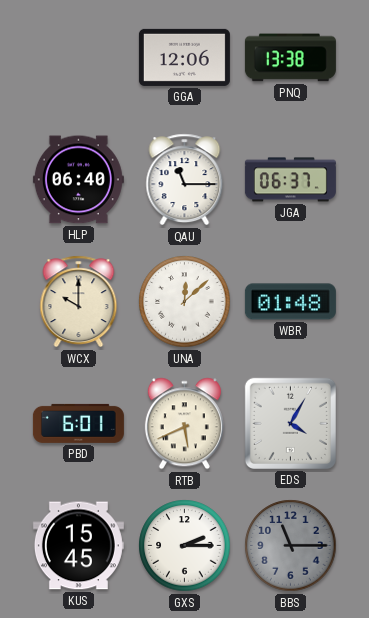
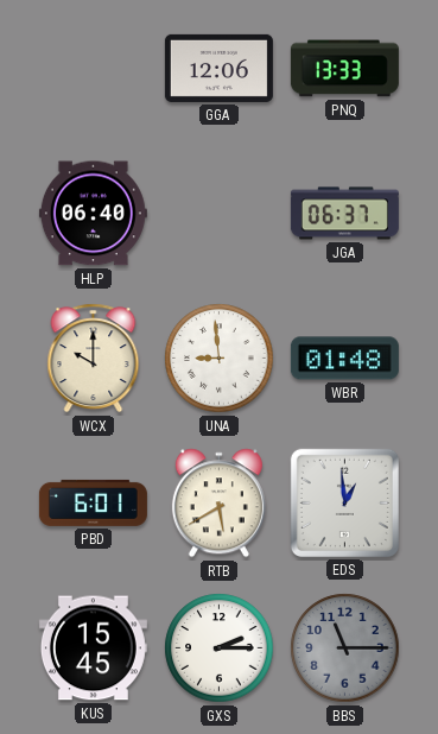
PNQ: 13:38 -> 13:33
QAU: 11:15 -> none
UNA: 12:08 -> 8:59
RTB: 5:41 -> 5:40
EDS: 4:05 -> 12:59
